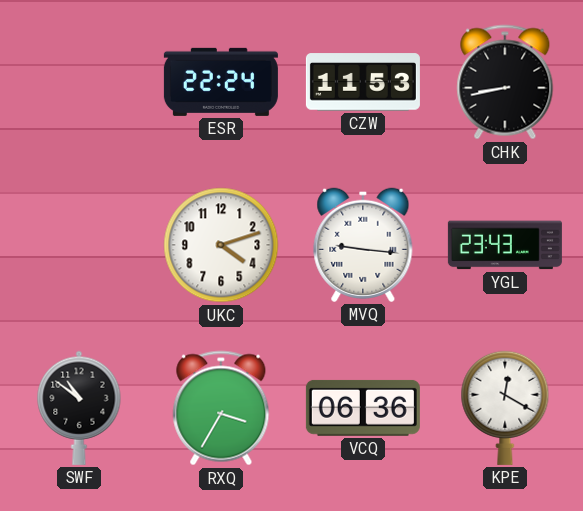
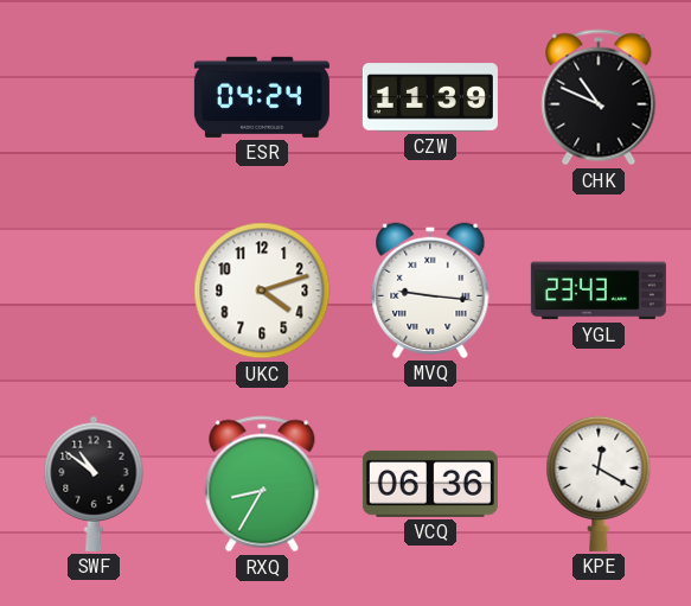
ESR: 22:24 -> 04:24
CZW: 11:53 -> 11:39
CHK: 8:43 -> 10:49
RXQ: 3:35 -> 8:35
